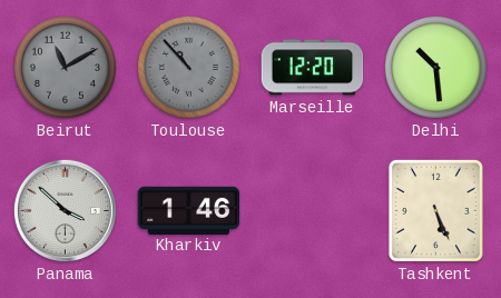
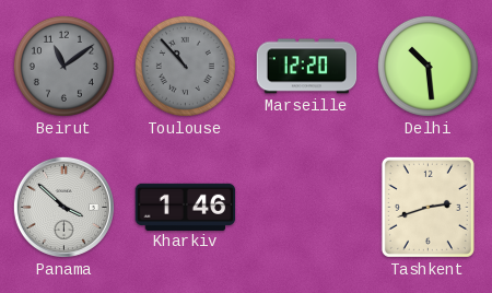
Beirut: 11:10 -> 11:09
Tashkent: 5:26 -> 2:42
